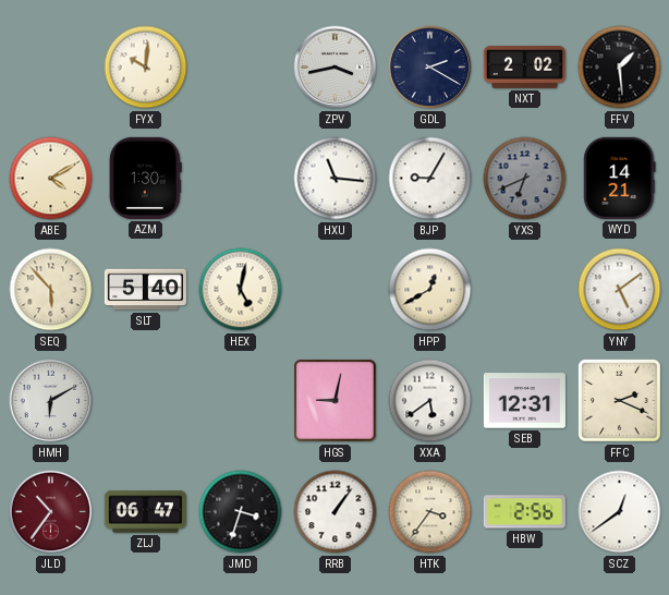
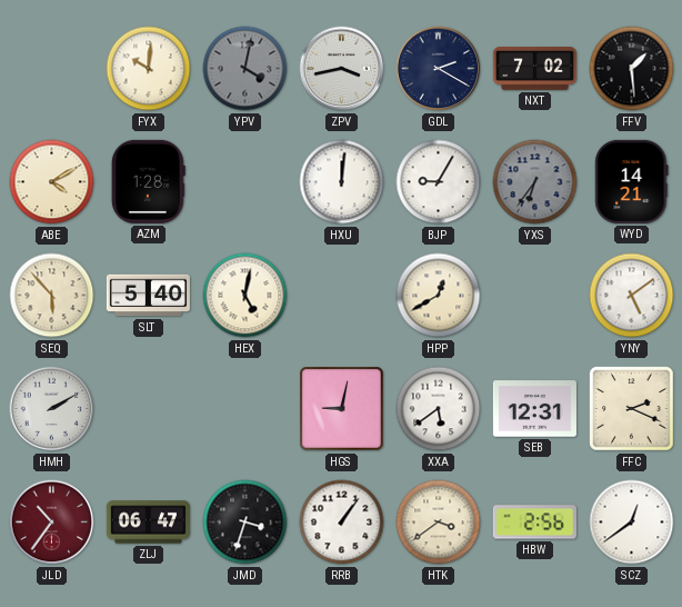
YPV: none -> 4:02
NXT: 2:02 -> 7:02
AZM: 1:30 -> 1:28
HXU: 11:16 -> 12:01
YXS: 6:41 -> 6:36
HMH: 6:10 -> 2:10
HTK: 3:36 -> 3:39
